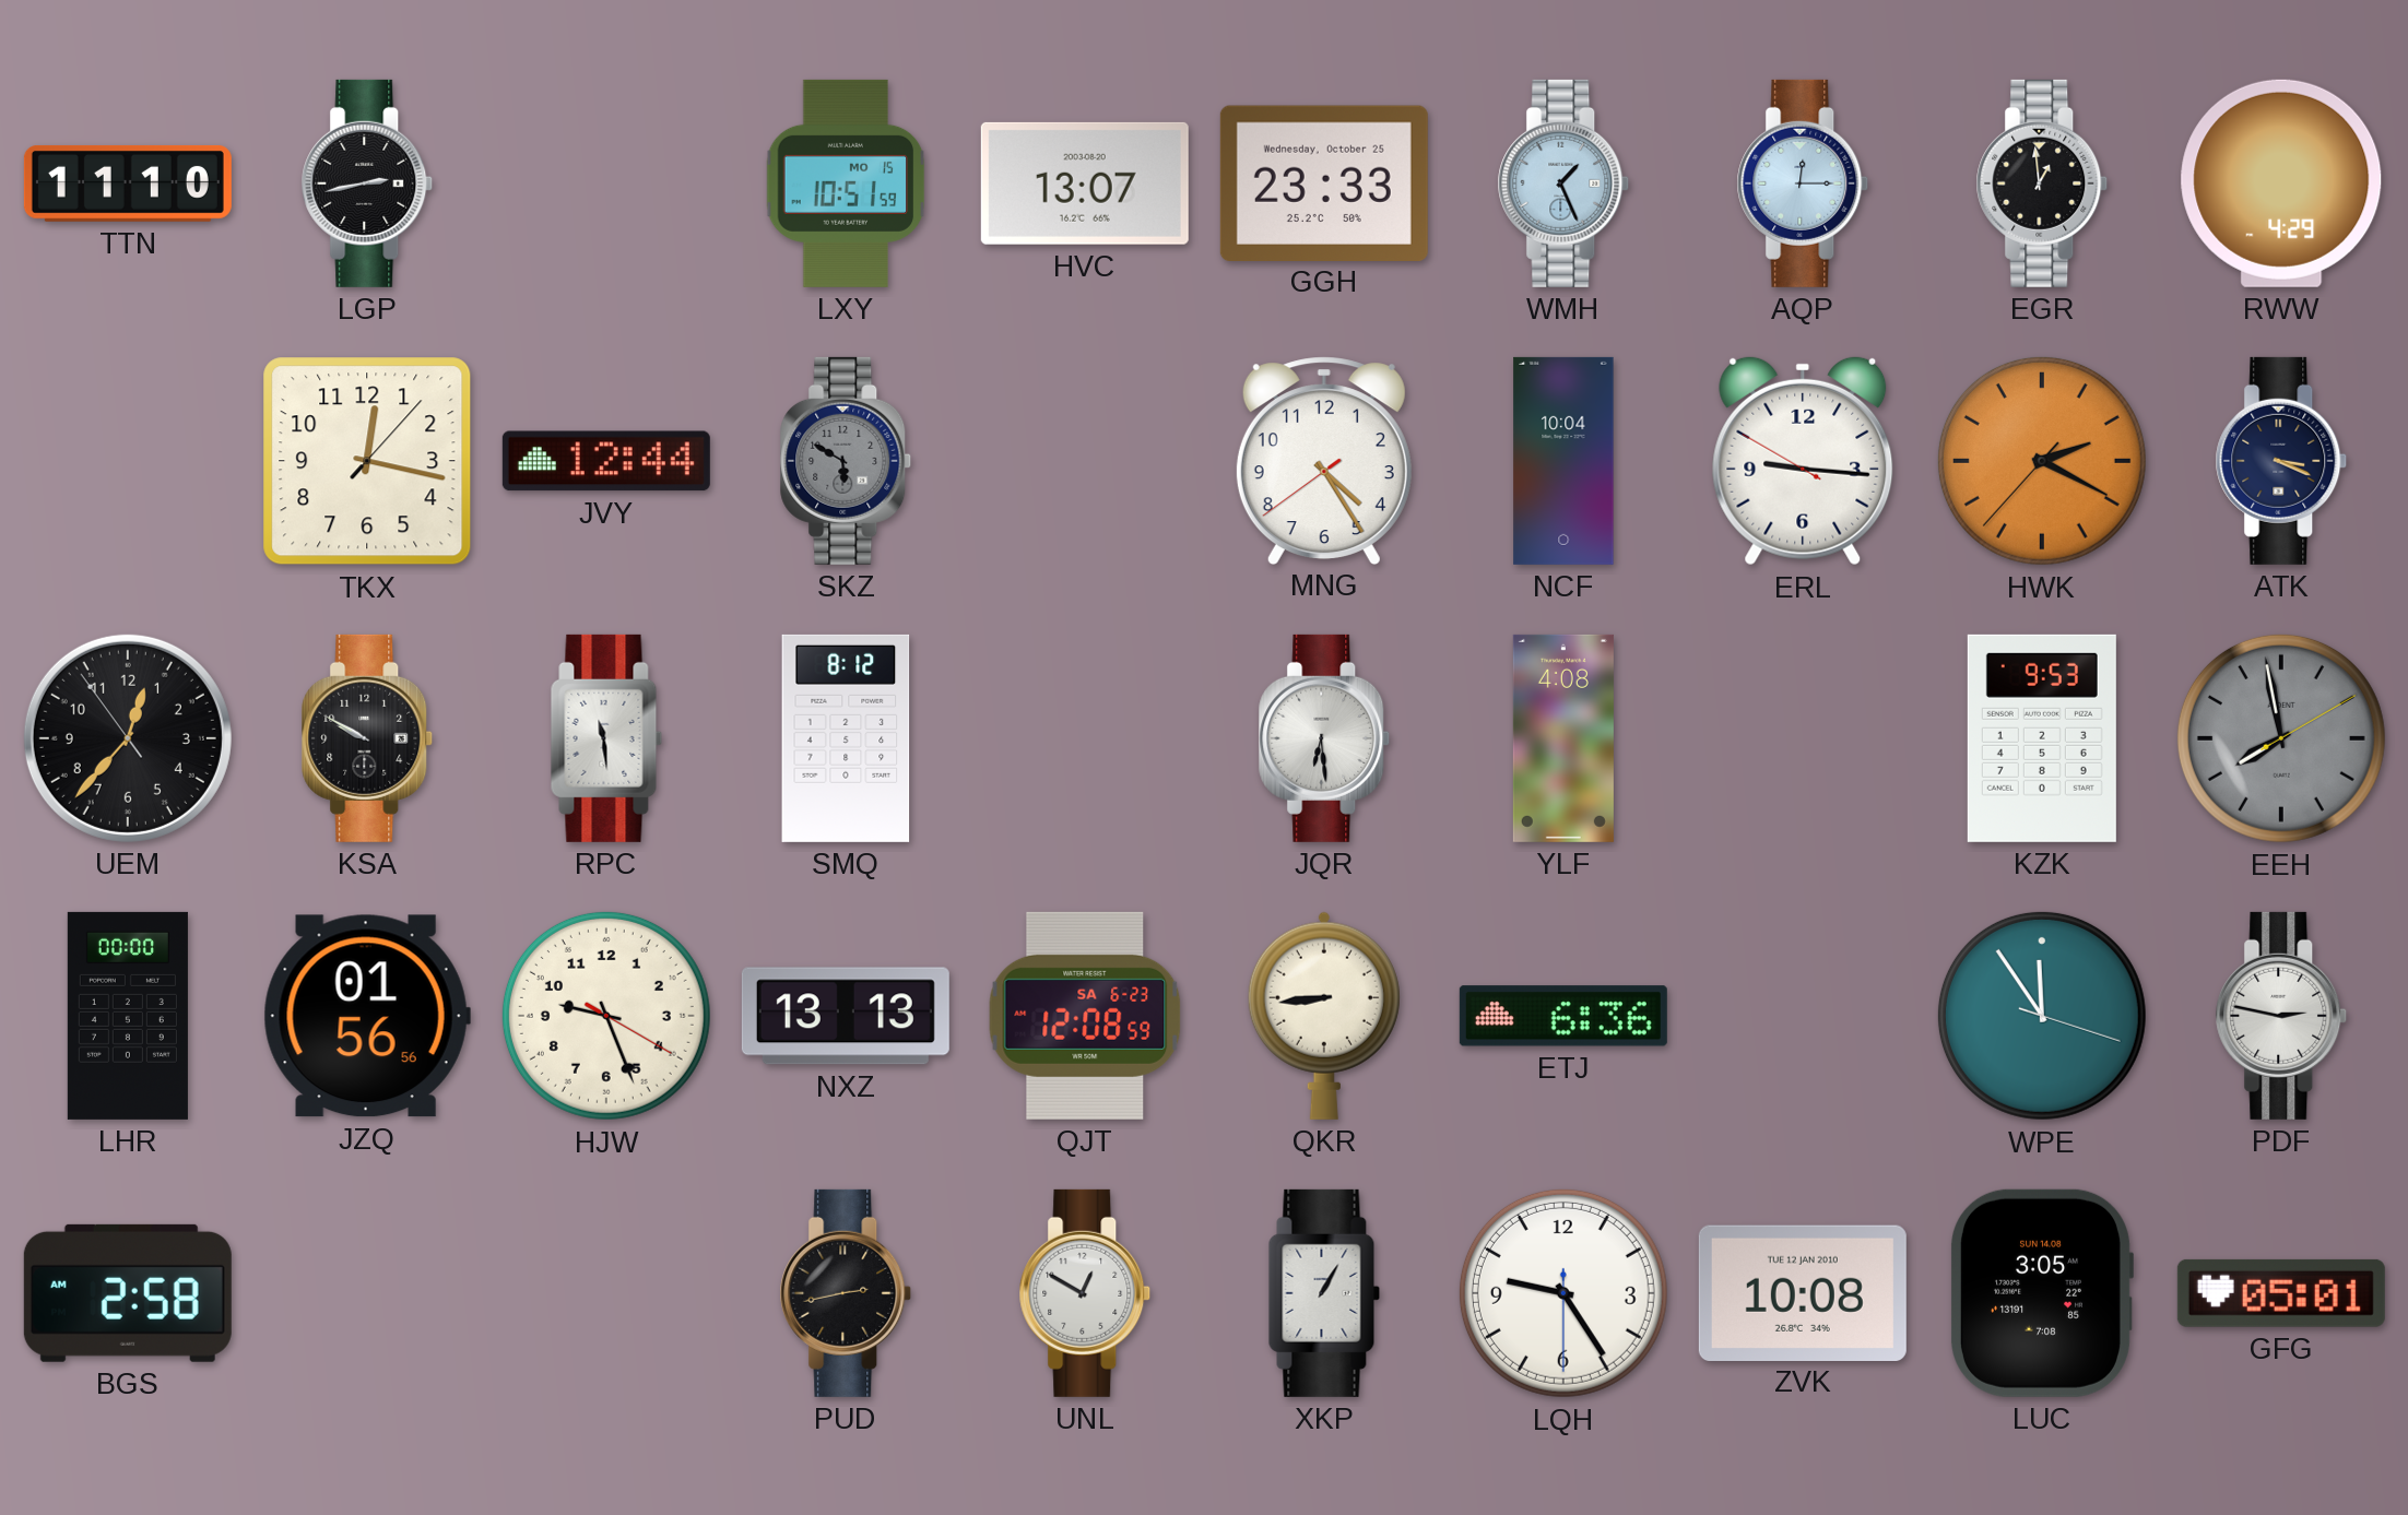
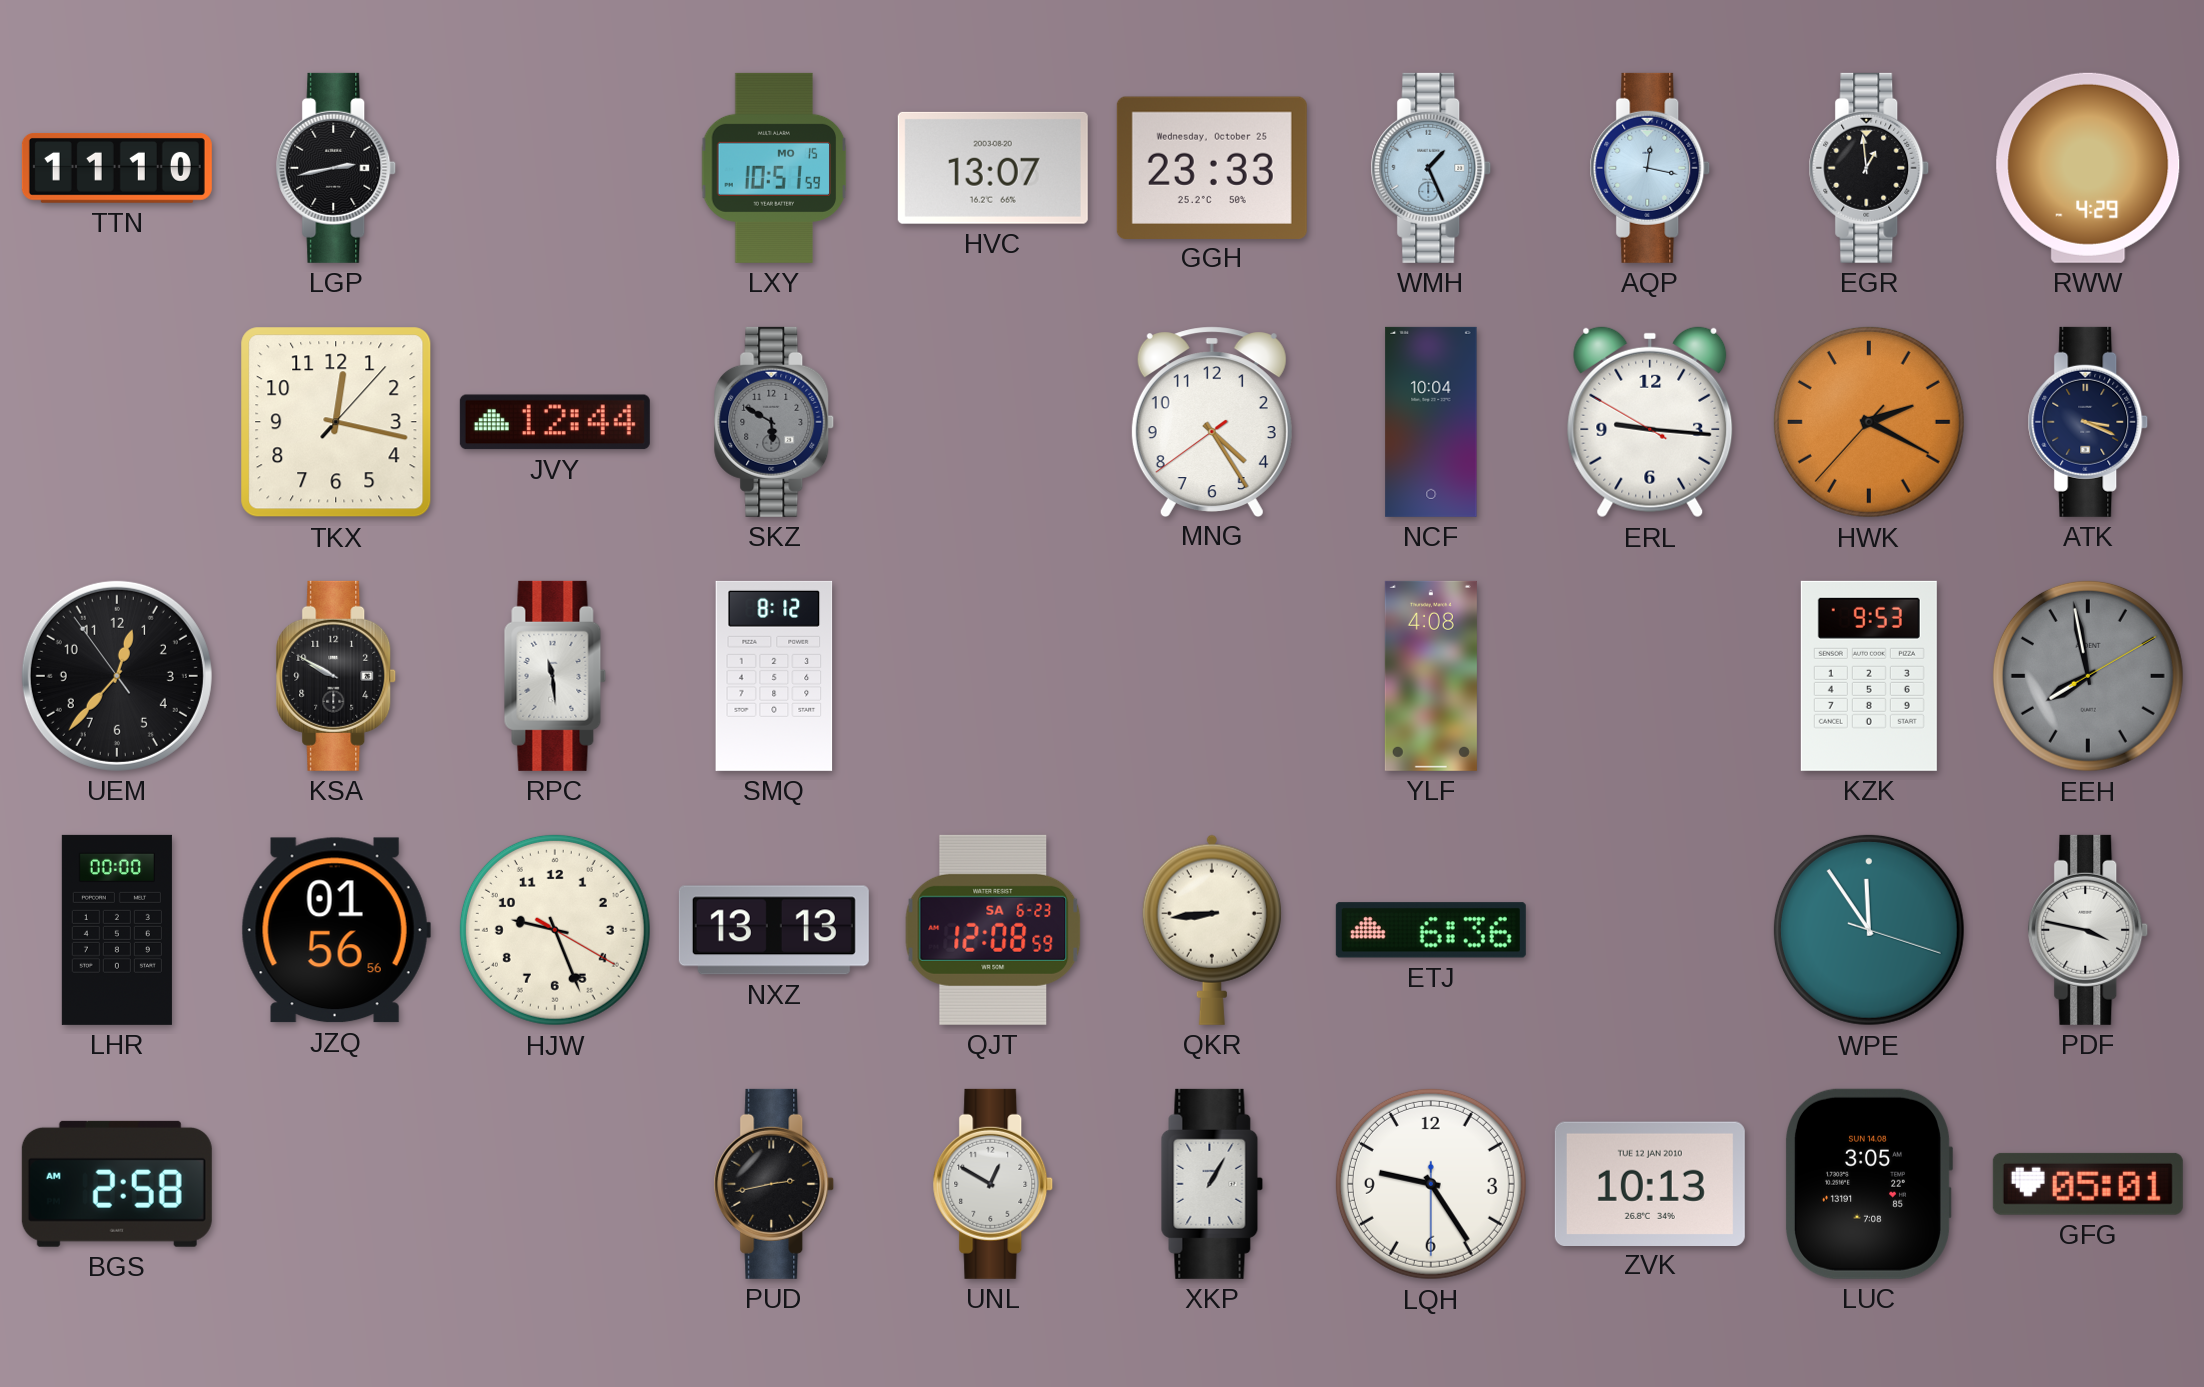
AQP: 12:15 -> 12:17
JQR: 6:29 -> none
PDF: 2:47 -> 3:47
ZVK: 10:08 -> 10:13
